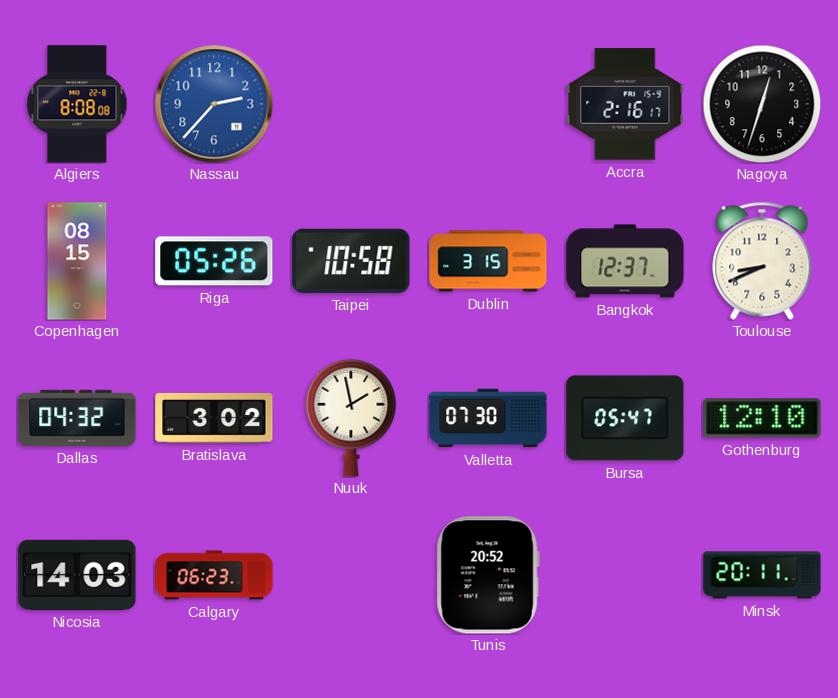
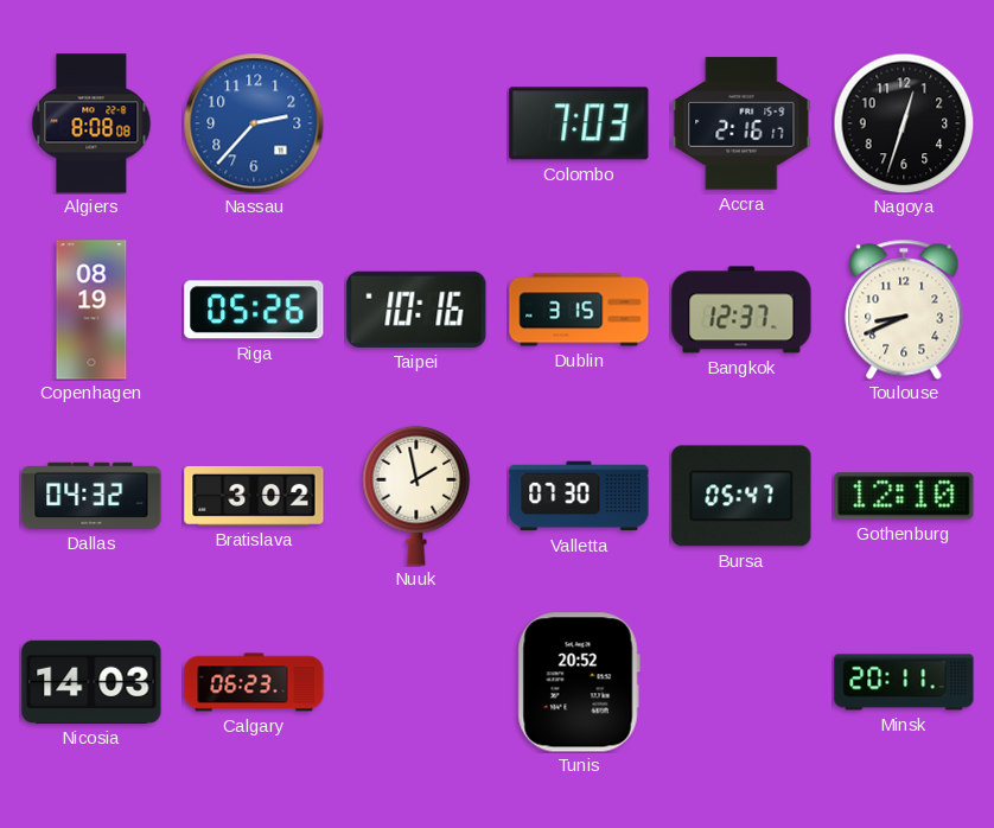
Colombo: none -> 7:03
Copenhagen: 08:15 -> 08:19
Taipei: 10:58 -> 10:16
